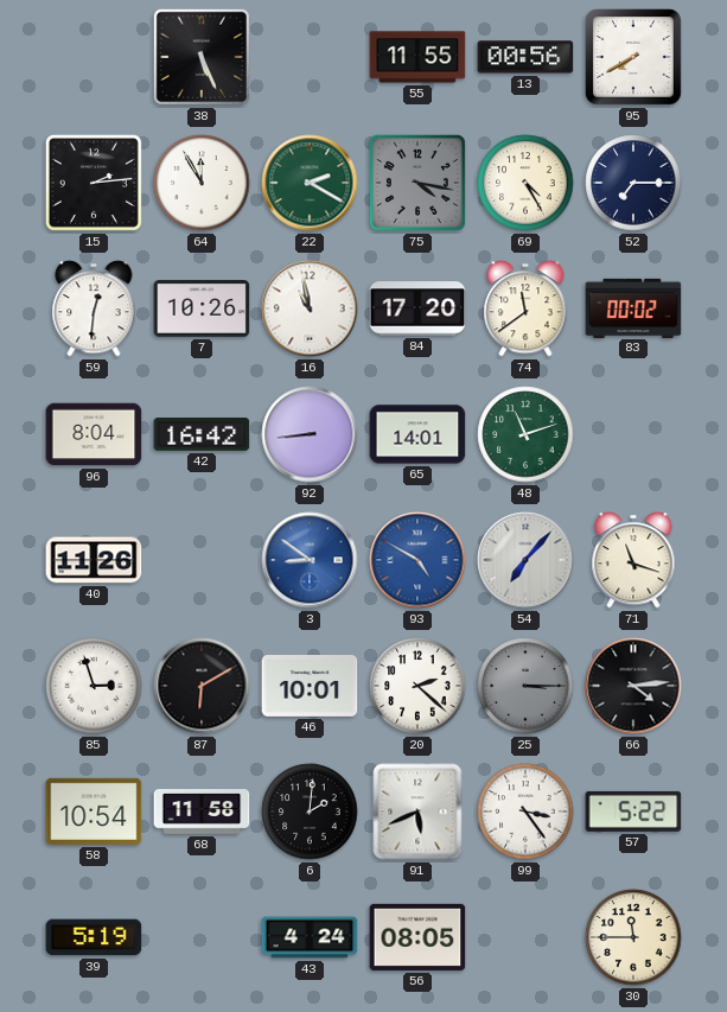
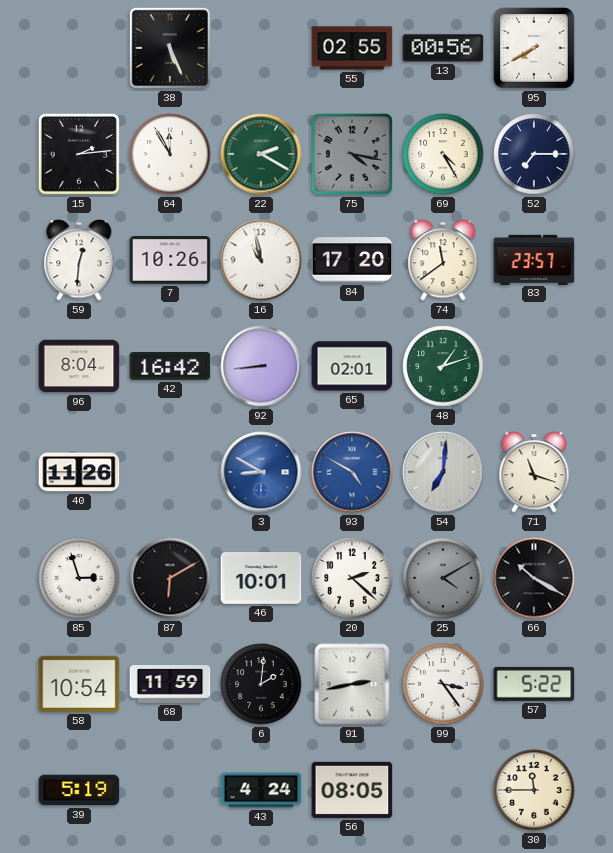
55: 11:55 -> 02:55
83: 00:02 -> 23:57
65: 14:01 -> 02:01
48: 11:12 -> 1:12
3: 8:51 -> 8:50
54: 7:07 -> 7:01
25: 3:15 -> 4:10
66: 4:14 -> 10:20
68: 11:58 -> 11:59
91: 5:41 -> 2:43
